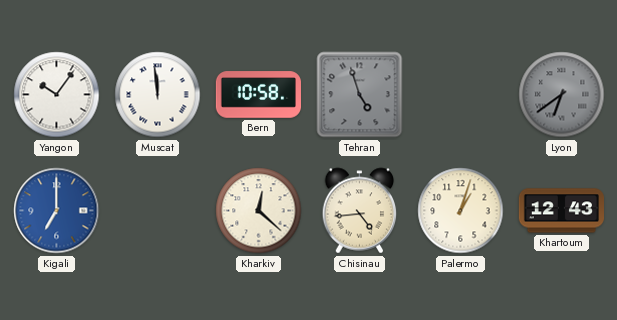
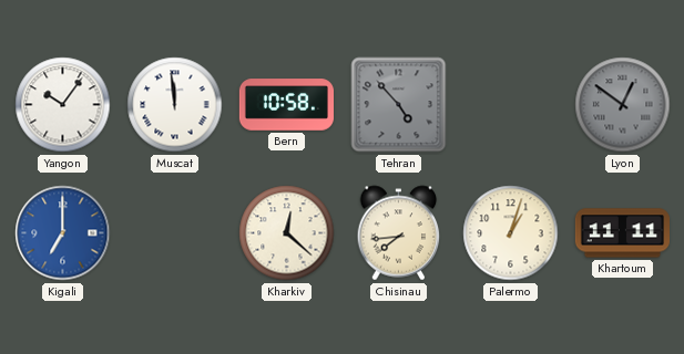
Tehran: 4:57 -> 4:53
Lyon: 6:39 -> 12:51
Chisinau: 4:44 -> 7:44
Khartoum: 12:43 -> 11:11
